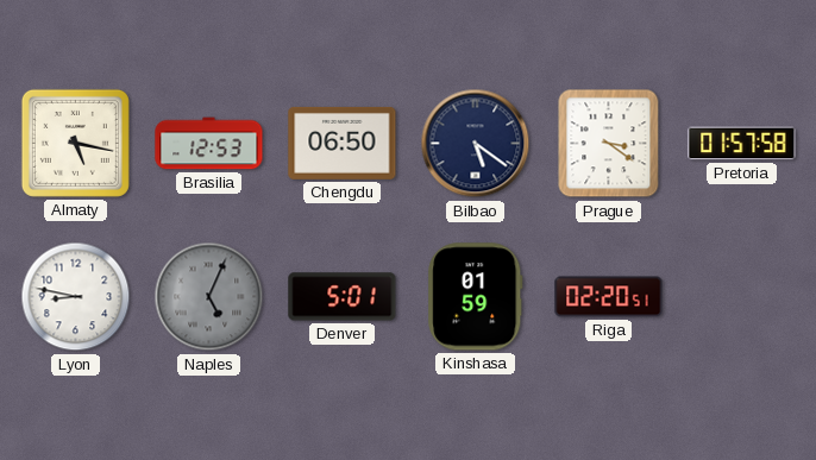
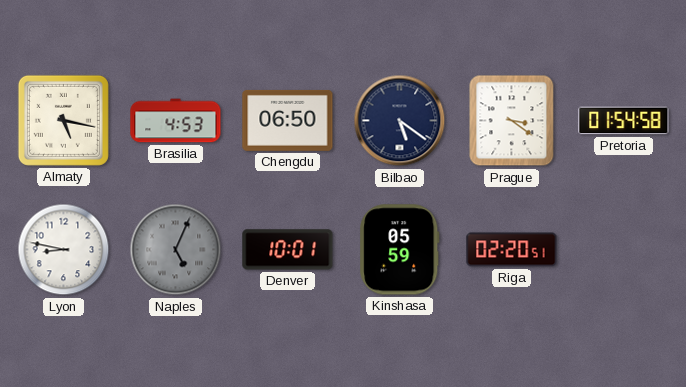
Brasilia: 12:53 -> 4:53
Pretoria: 01:57 -> 01:54
Denver: 5:01 -> 10:01
Kinshasa: 01:59 -> 05:59
